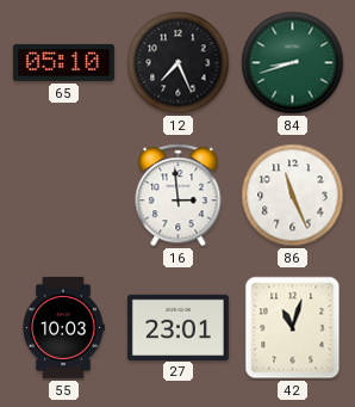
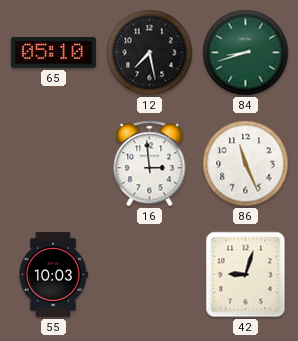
12: 7:26 -> 7:28
27: 23:01 -> none
42: 11:03 -> 9:03
